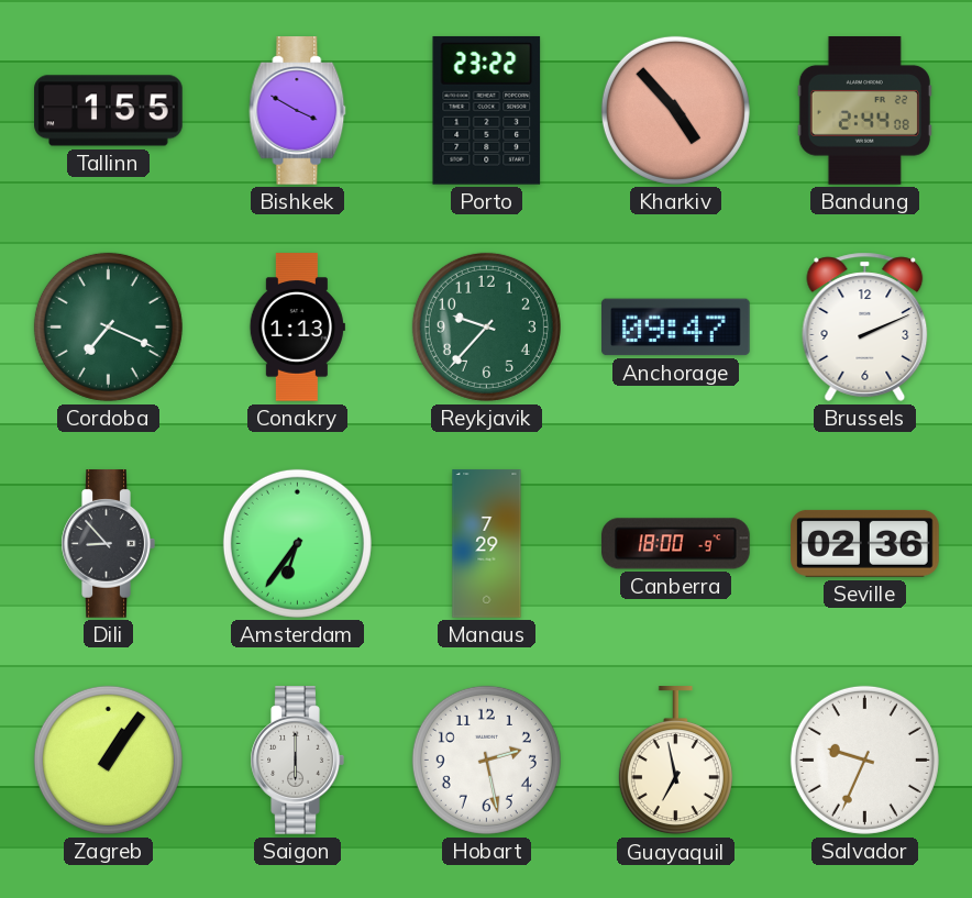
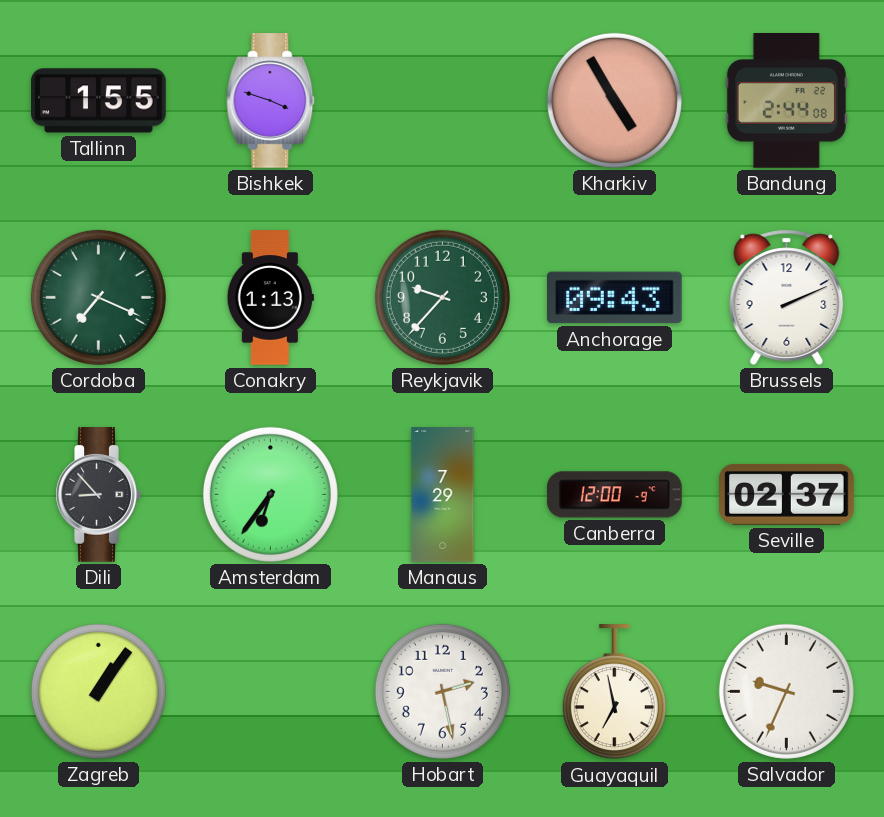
Bishkek: 3:50 -> 3:48
Porto: 23:22 -> none
Kharkiv: 4:53 -> 4:55
Anchorage: 09:47 -> 09:43
Canberra: 18:00 -> 12:00
Seville: 02:36 -> 02:37
Saigon: 6:00 -> none
